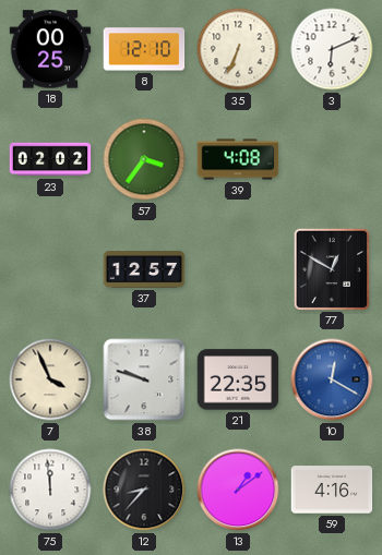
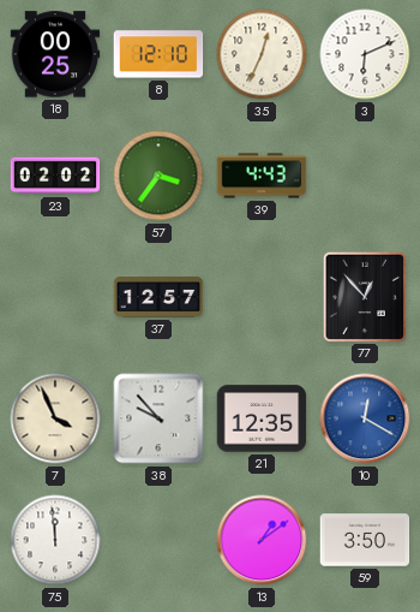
35: 6:34 -> 12:34
39: 4:08 -> 4:43
77: 12:50 -> 12:53
38: 9:48 -> 9:53
21: 22:35 -> 12:35
12: 8:37 -> none
59: 4:16 -> 3:50
